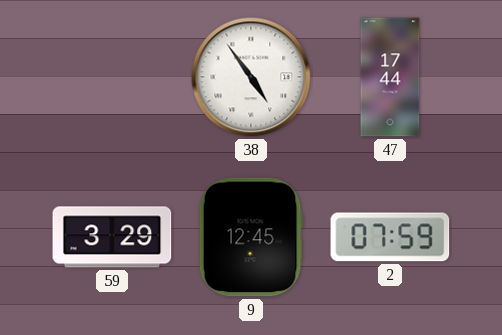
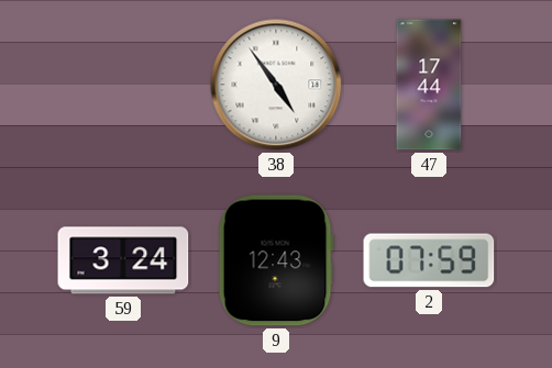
59: 3:29 -> 3:24
9: 12:45 -> 12:43
